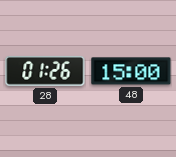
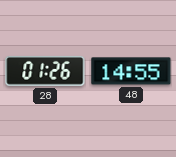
48: 15:00 -> 14:55
